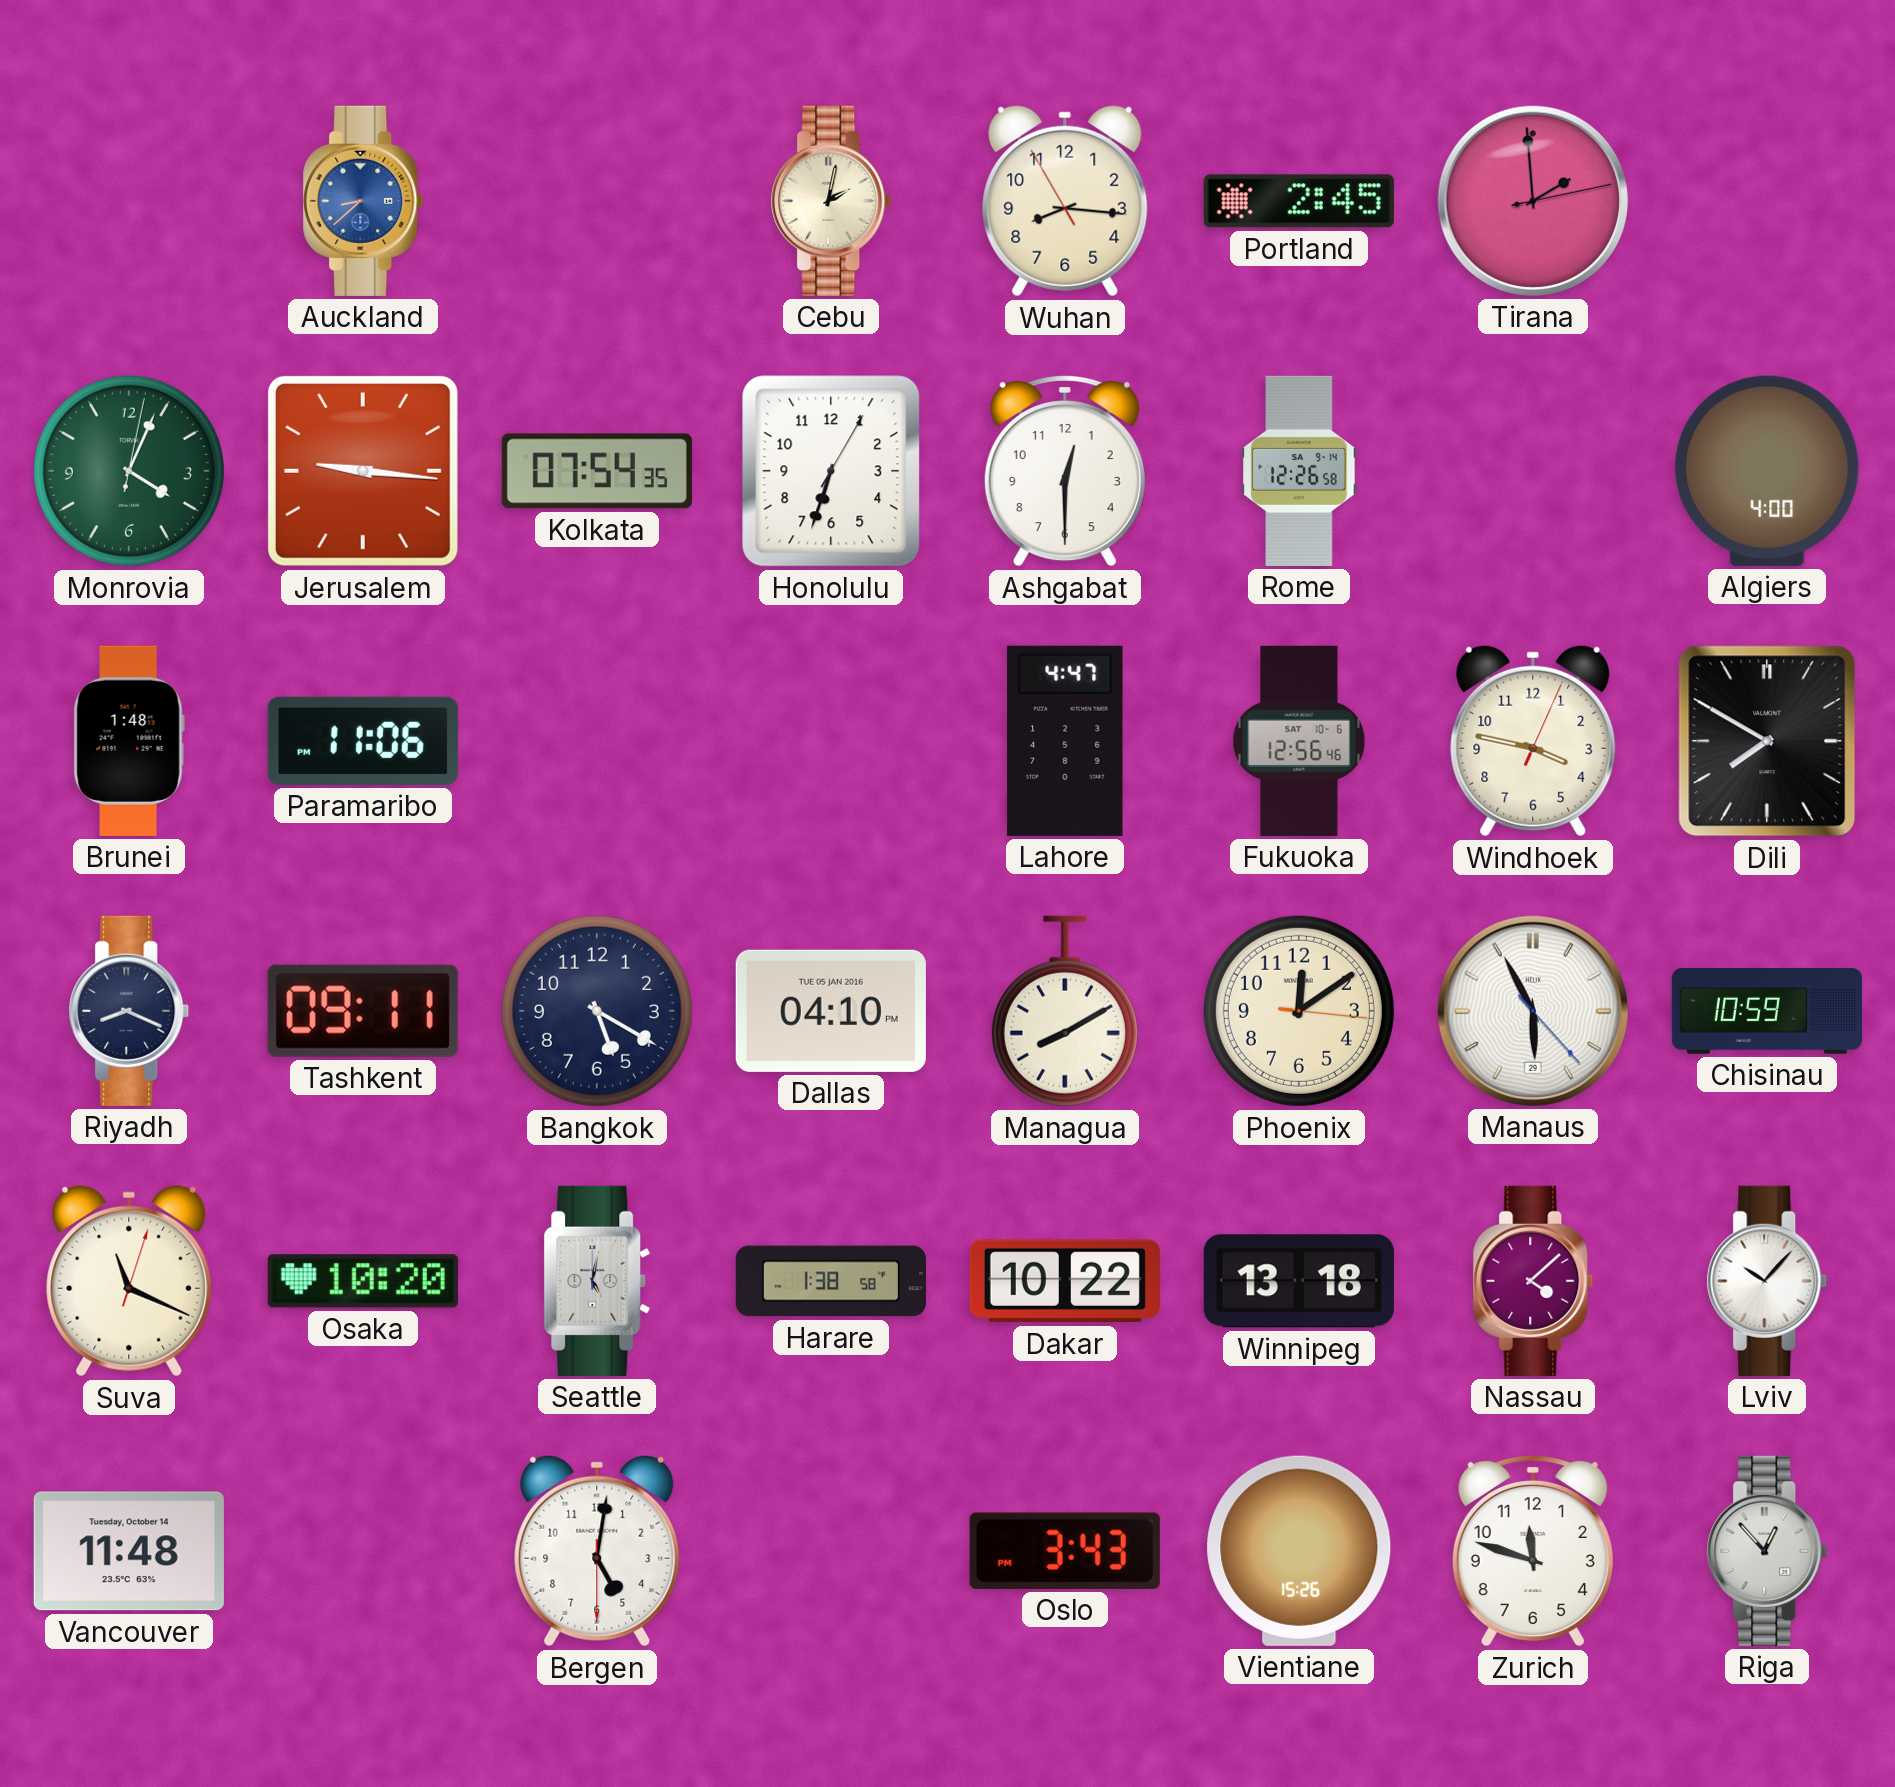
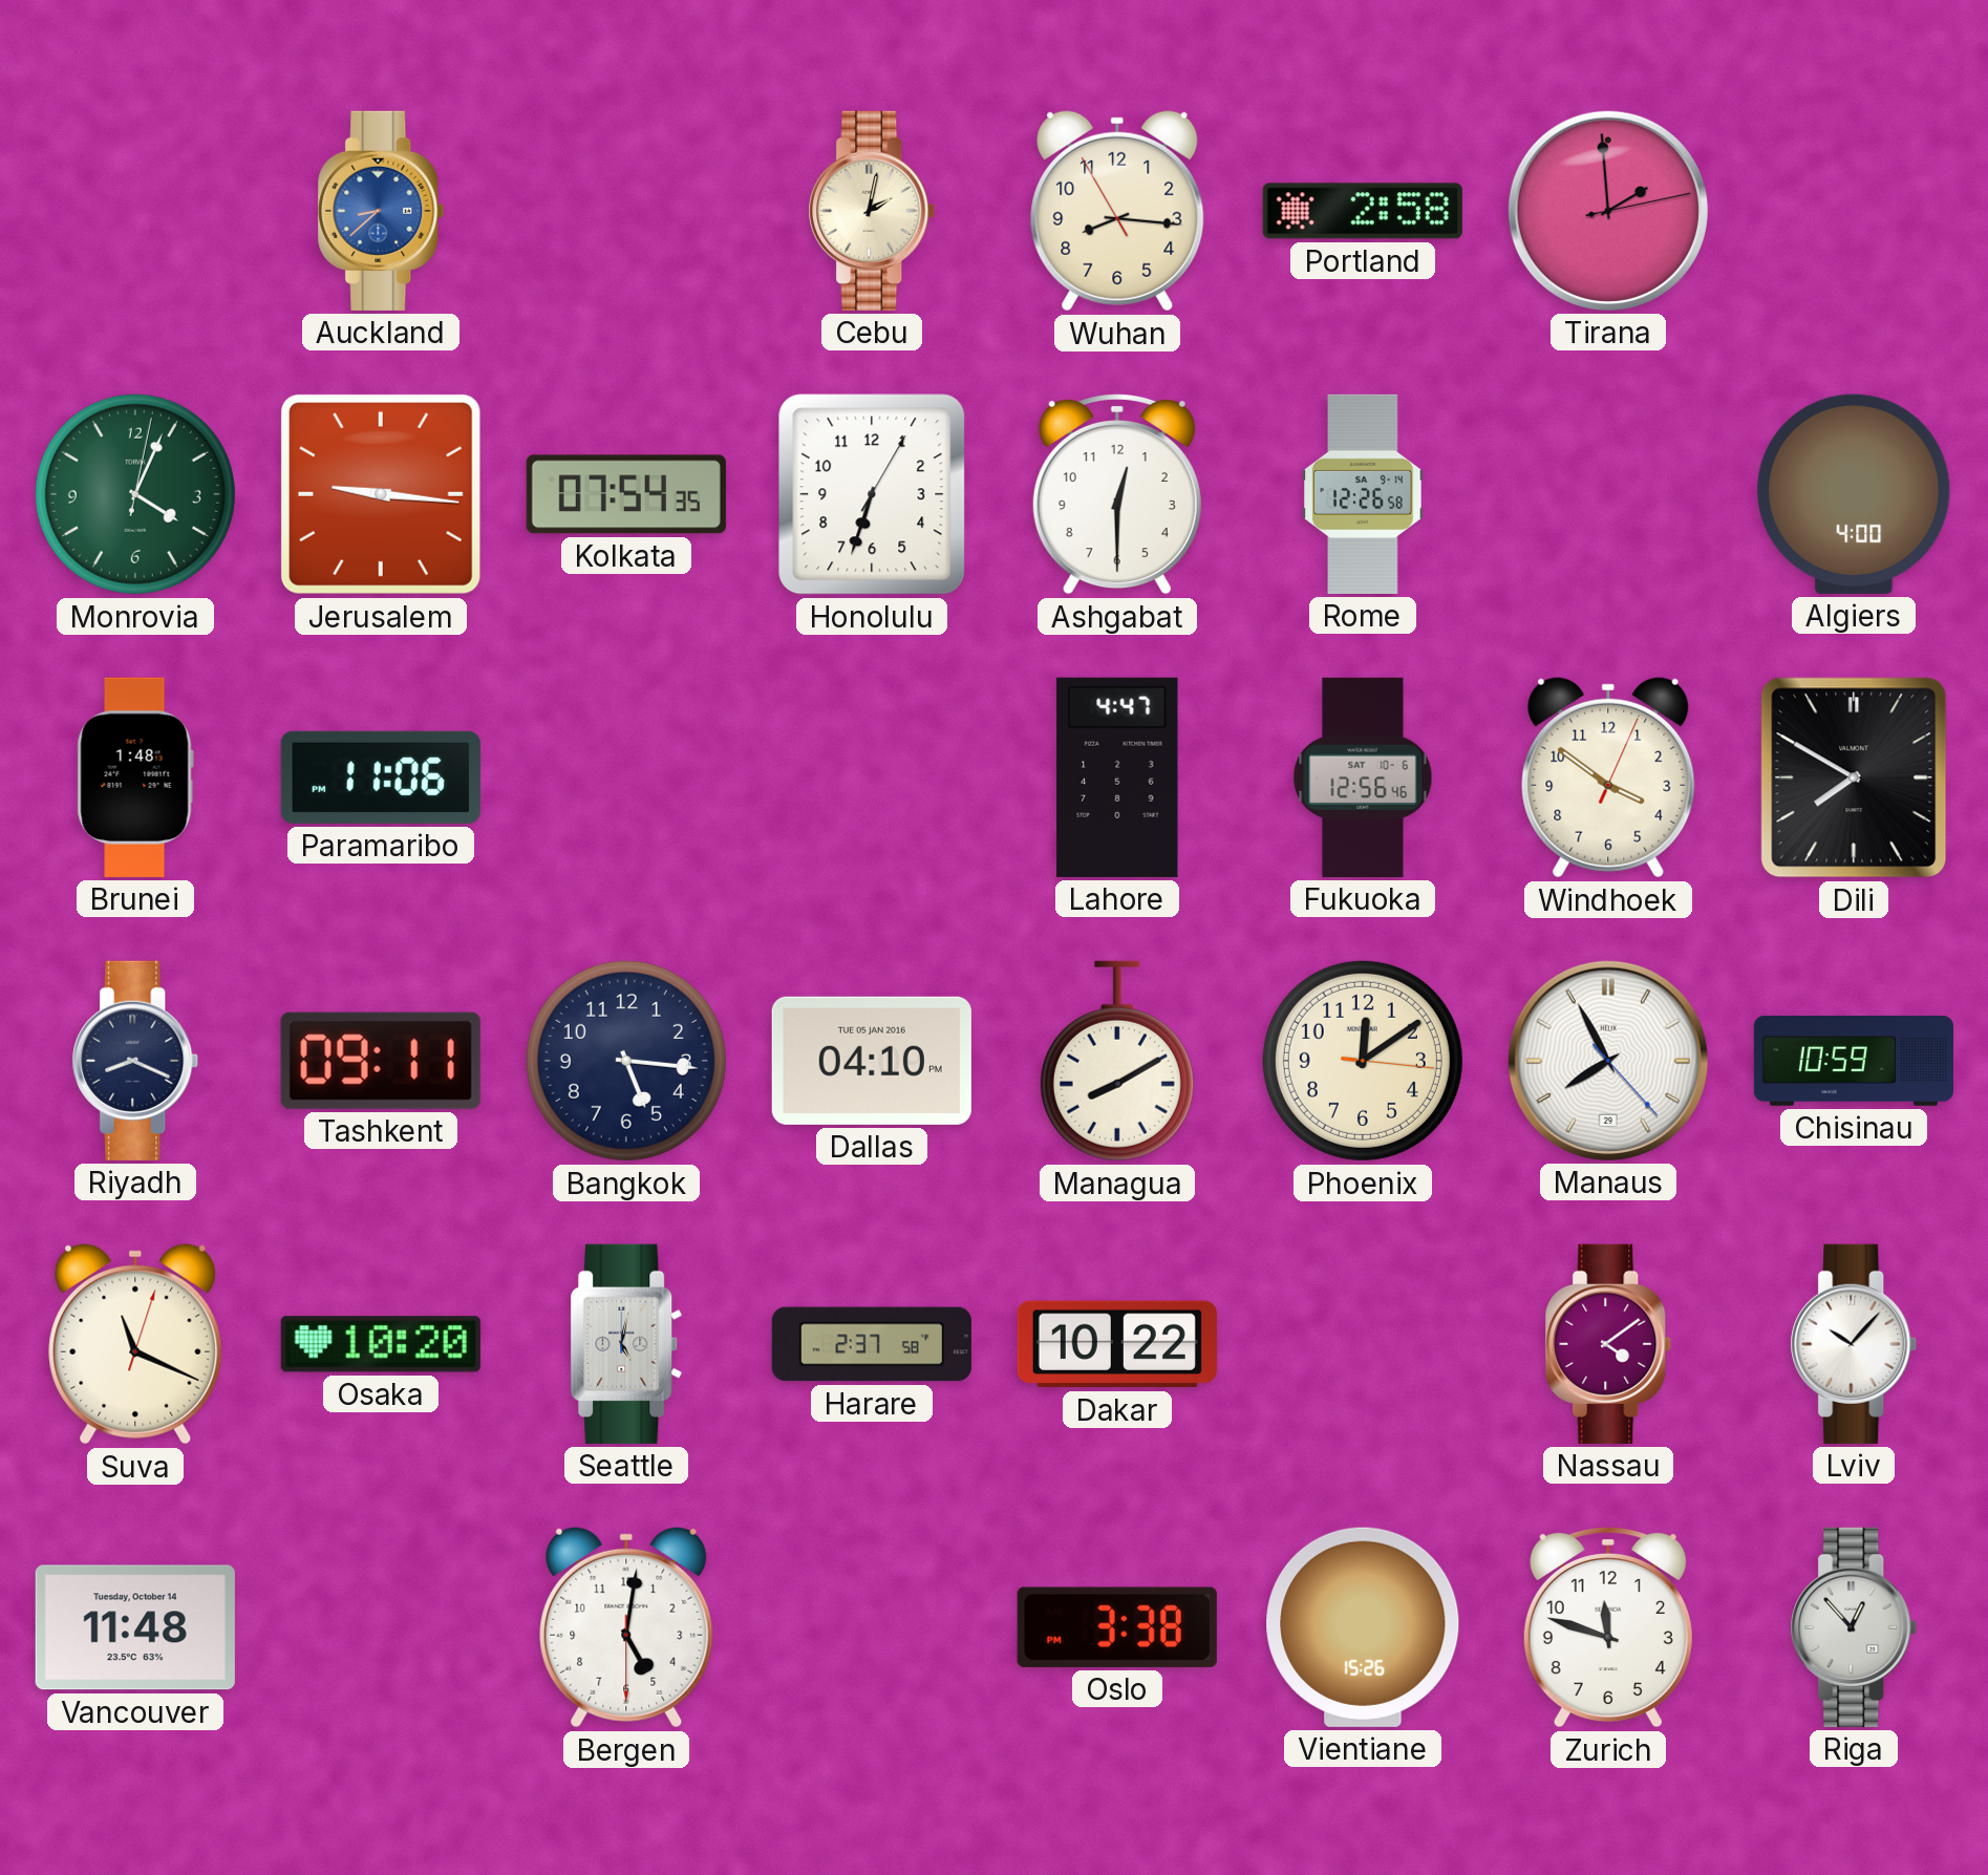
Portland: 2:45 -> 2:58
Windhoek: 3:47 -> 3:51
Bangkok: 5:20 -> 5:16
Manaus: 5:55 -> 7:55
Harare: 1:38 -> 2:37
Winnipeg: 13:18 -> none
Nassau: 4:08 -> 4:09
Oslo: 3:43 -> 3:38
